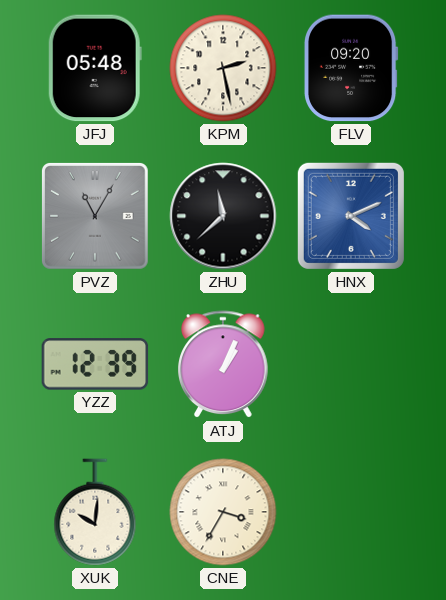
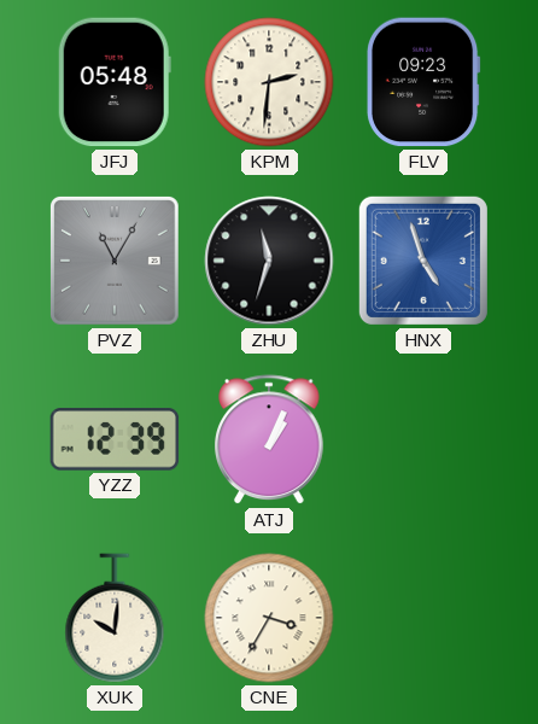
KPM: 2:28 -> 2:31
FLV: 09:20 -> 09:23
ZHU: 11:38 -> 11:33
HNX: 4:11 -> 4:57
